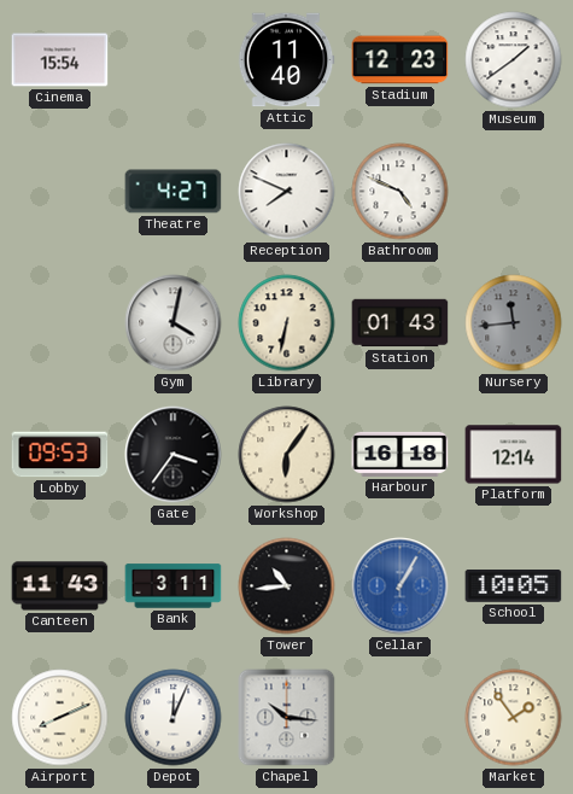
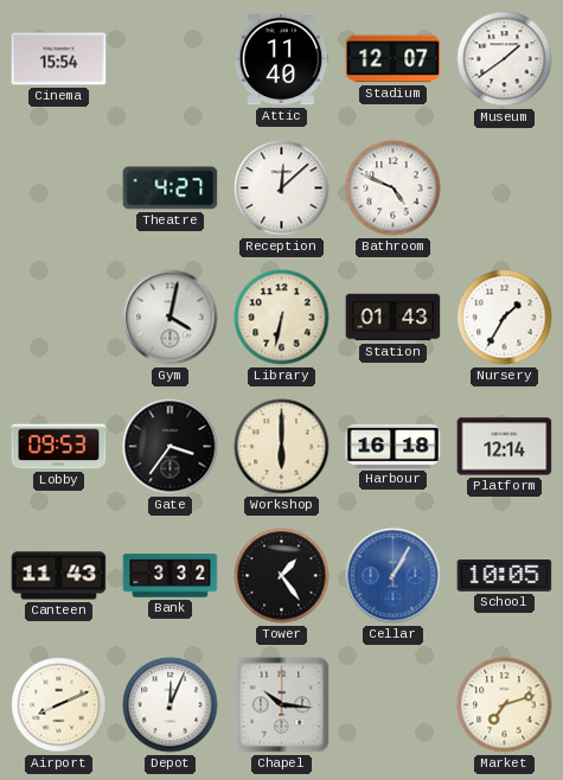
Stadium: 12:23 -> 12:07
Reception: 7:49 -> 12:08
Nursery: 11:44 -> 1:35
Nursery dial: grey -> white
Workshop: 6:06 -> 6:00
Bank: 3:11 -> 3:32
Tower: 10:44 -> 1:24
Market: 1:54 -> 7:12
